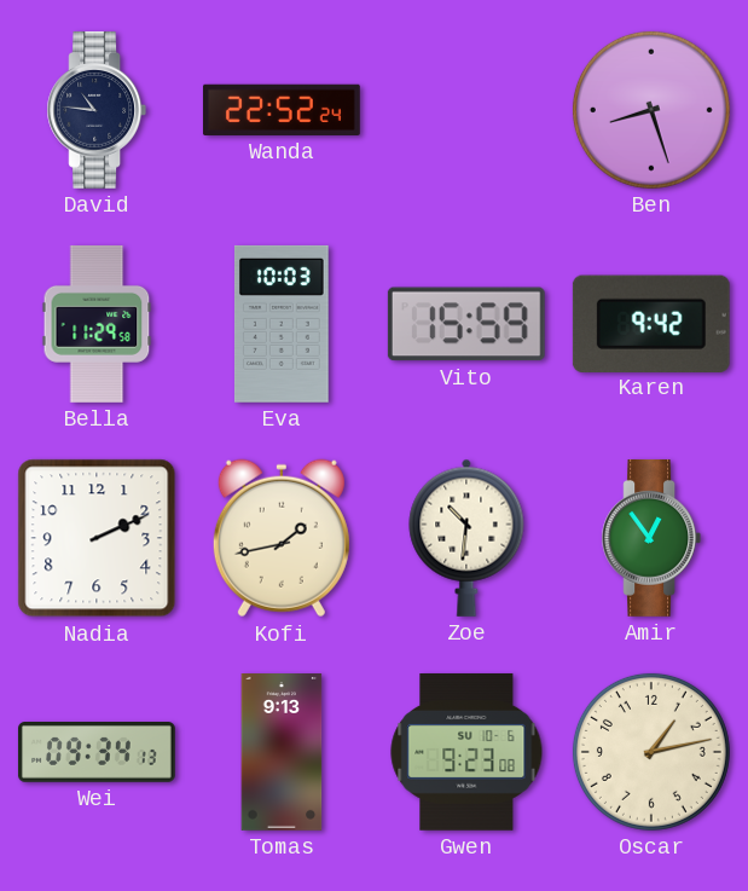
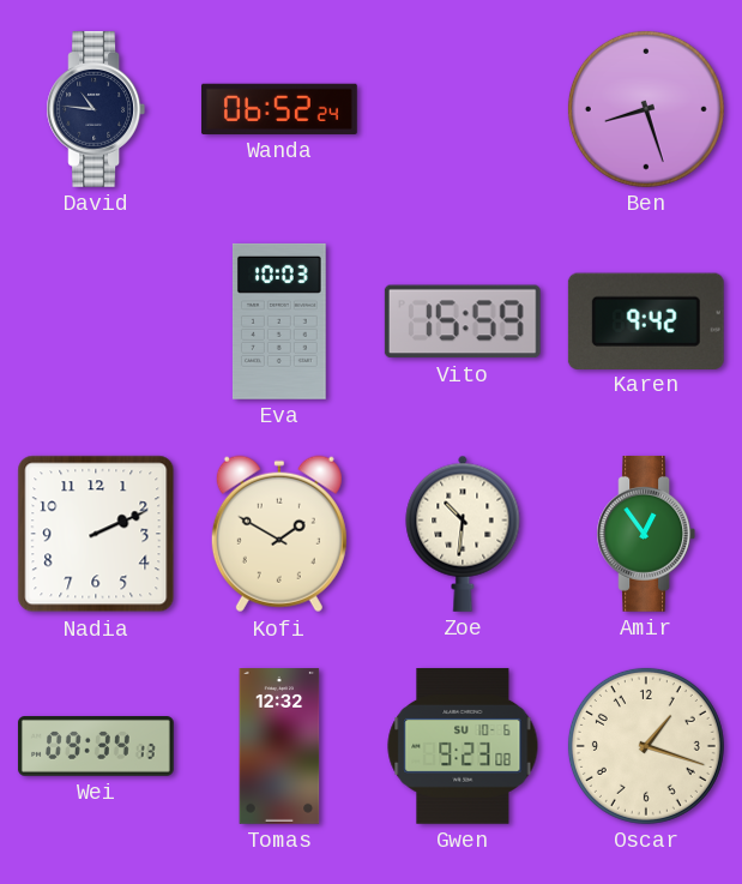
Wanda: 22:52 -> 06:52
Bella: 11:29 -> none
Kofi: 1:43 -> 1:50
Tomas: 9:13 -> 12:32
Oscar: 1:13 -> 1:18
